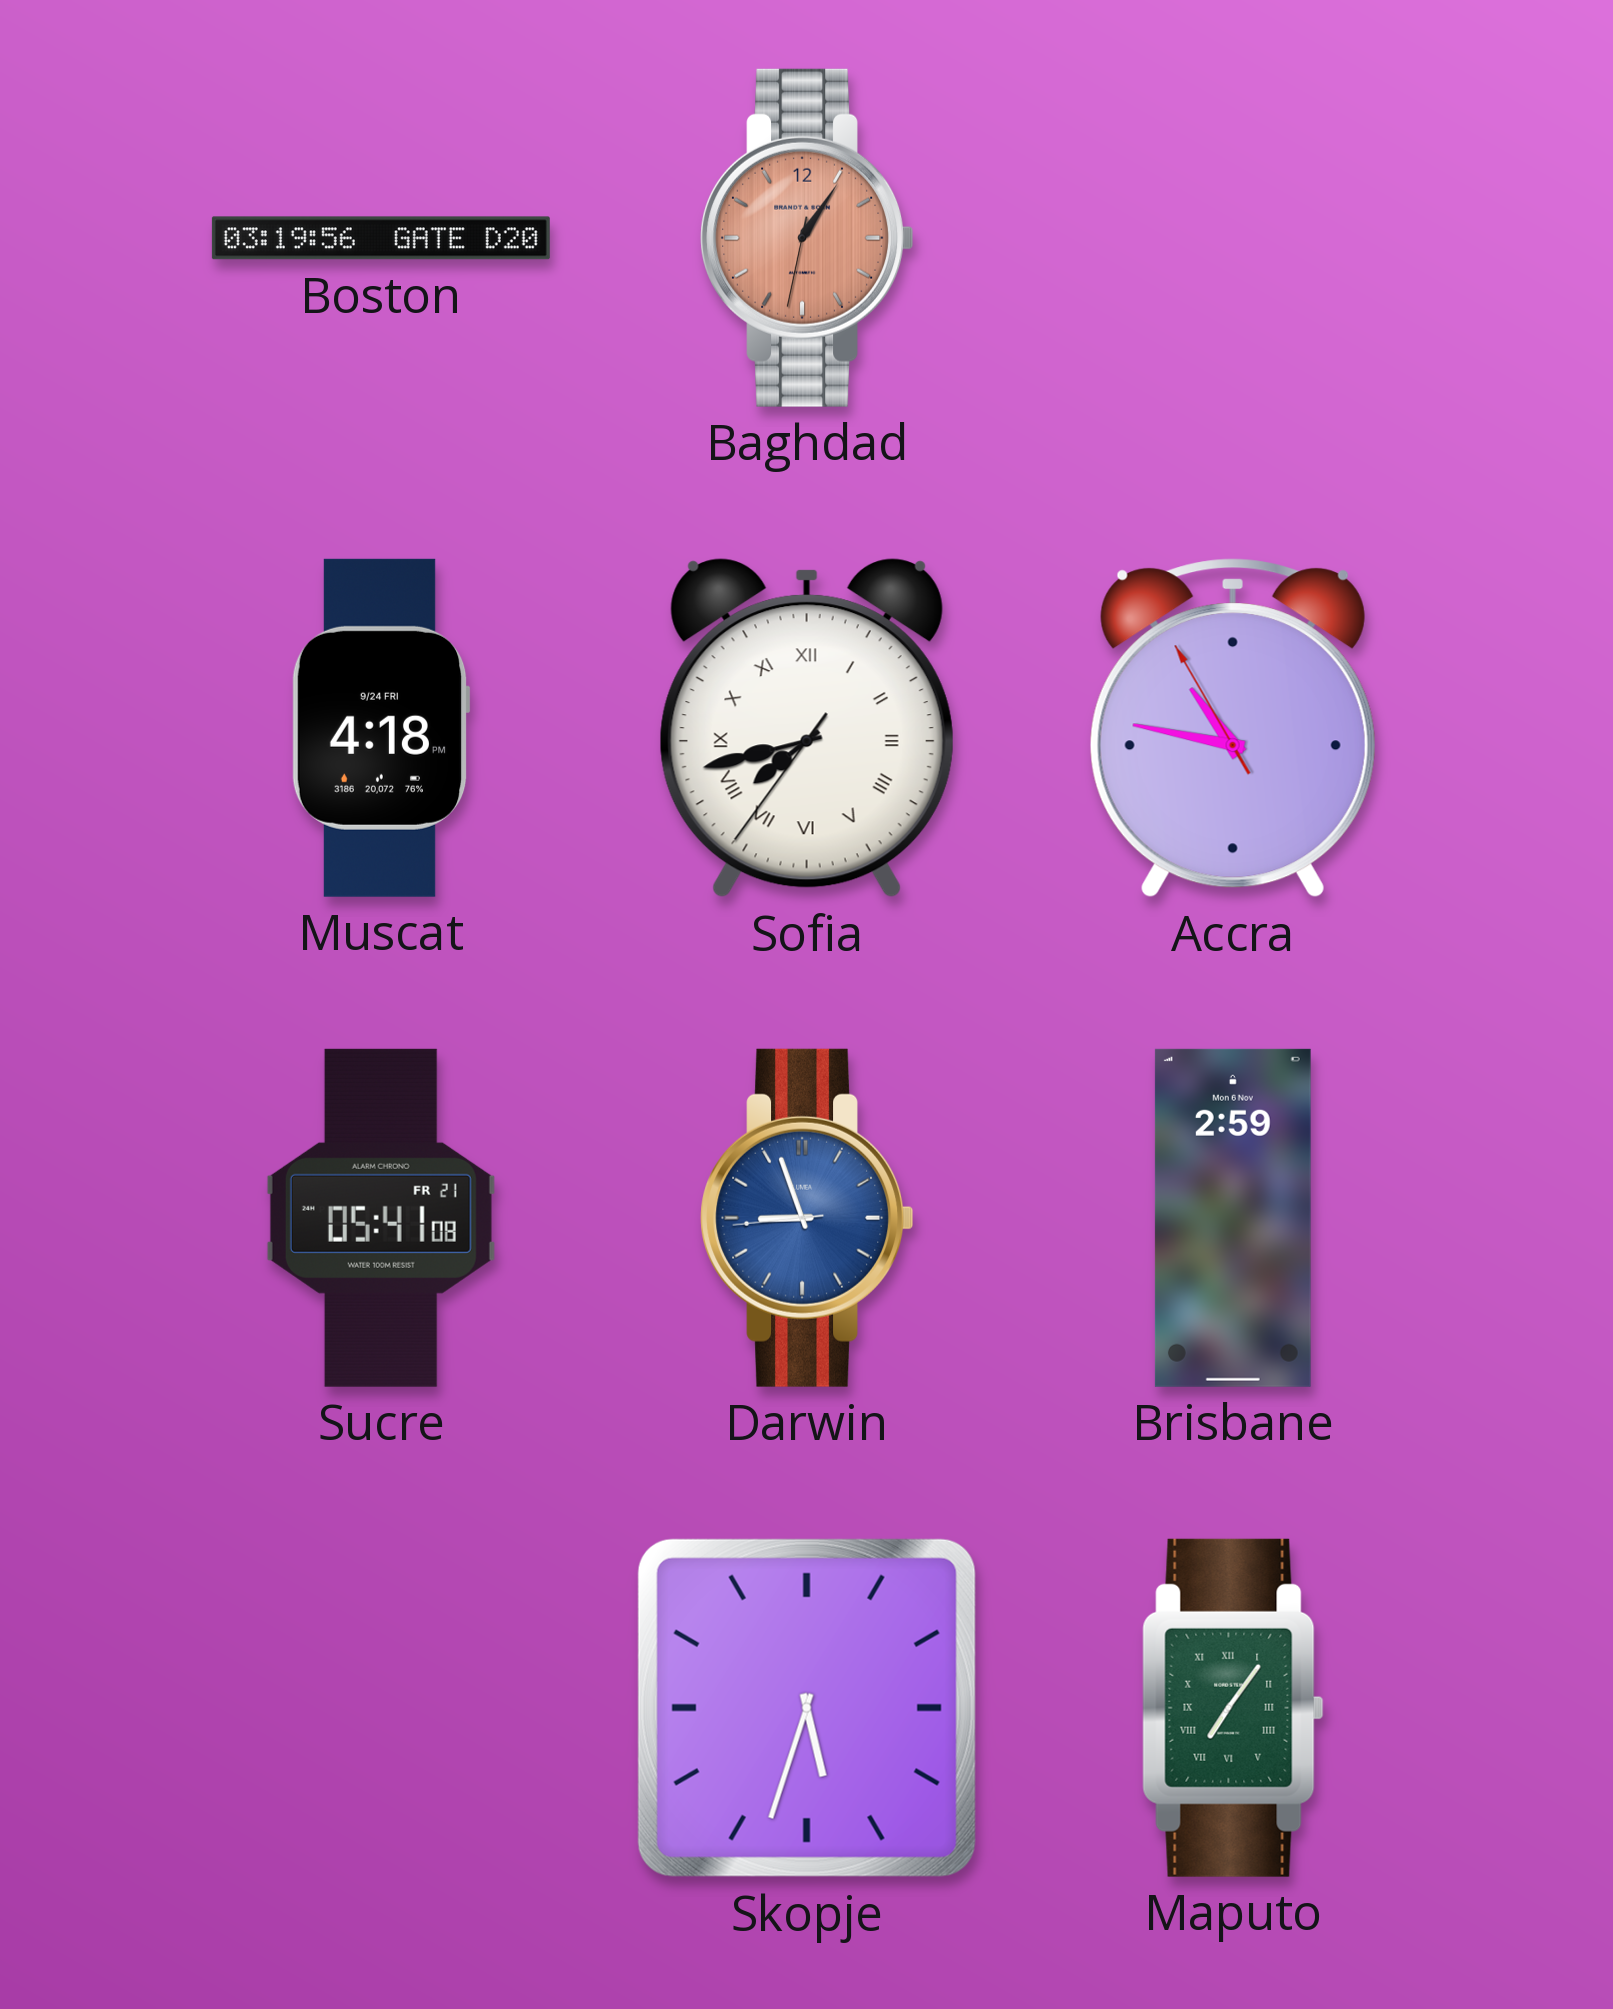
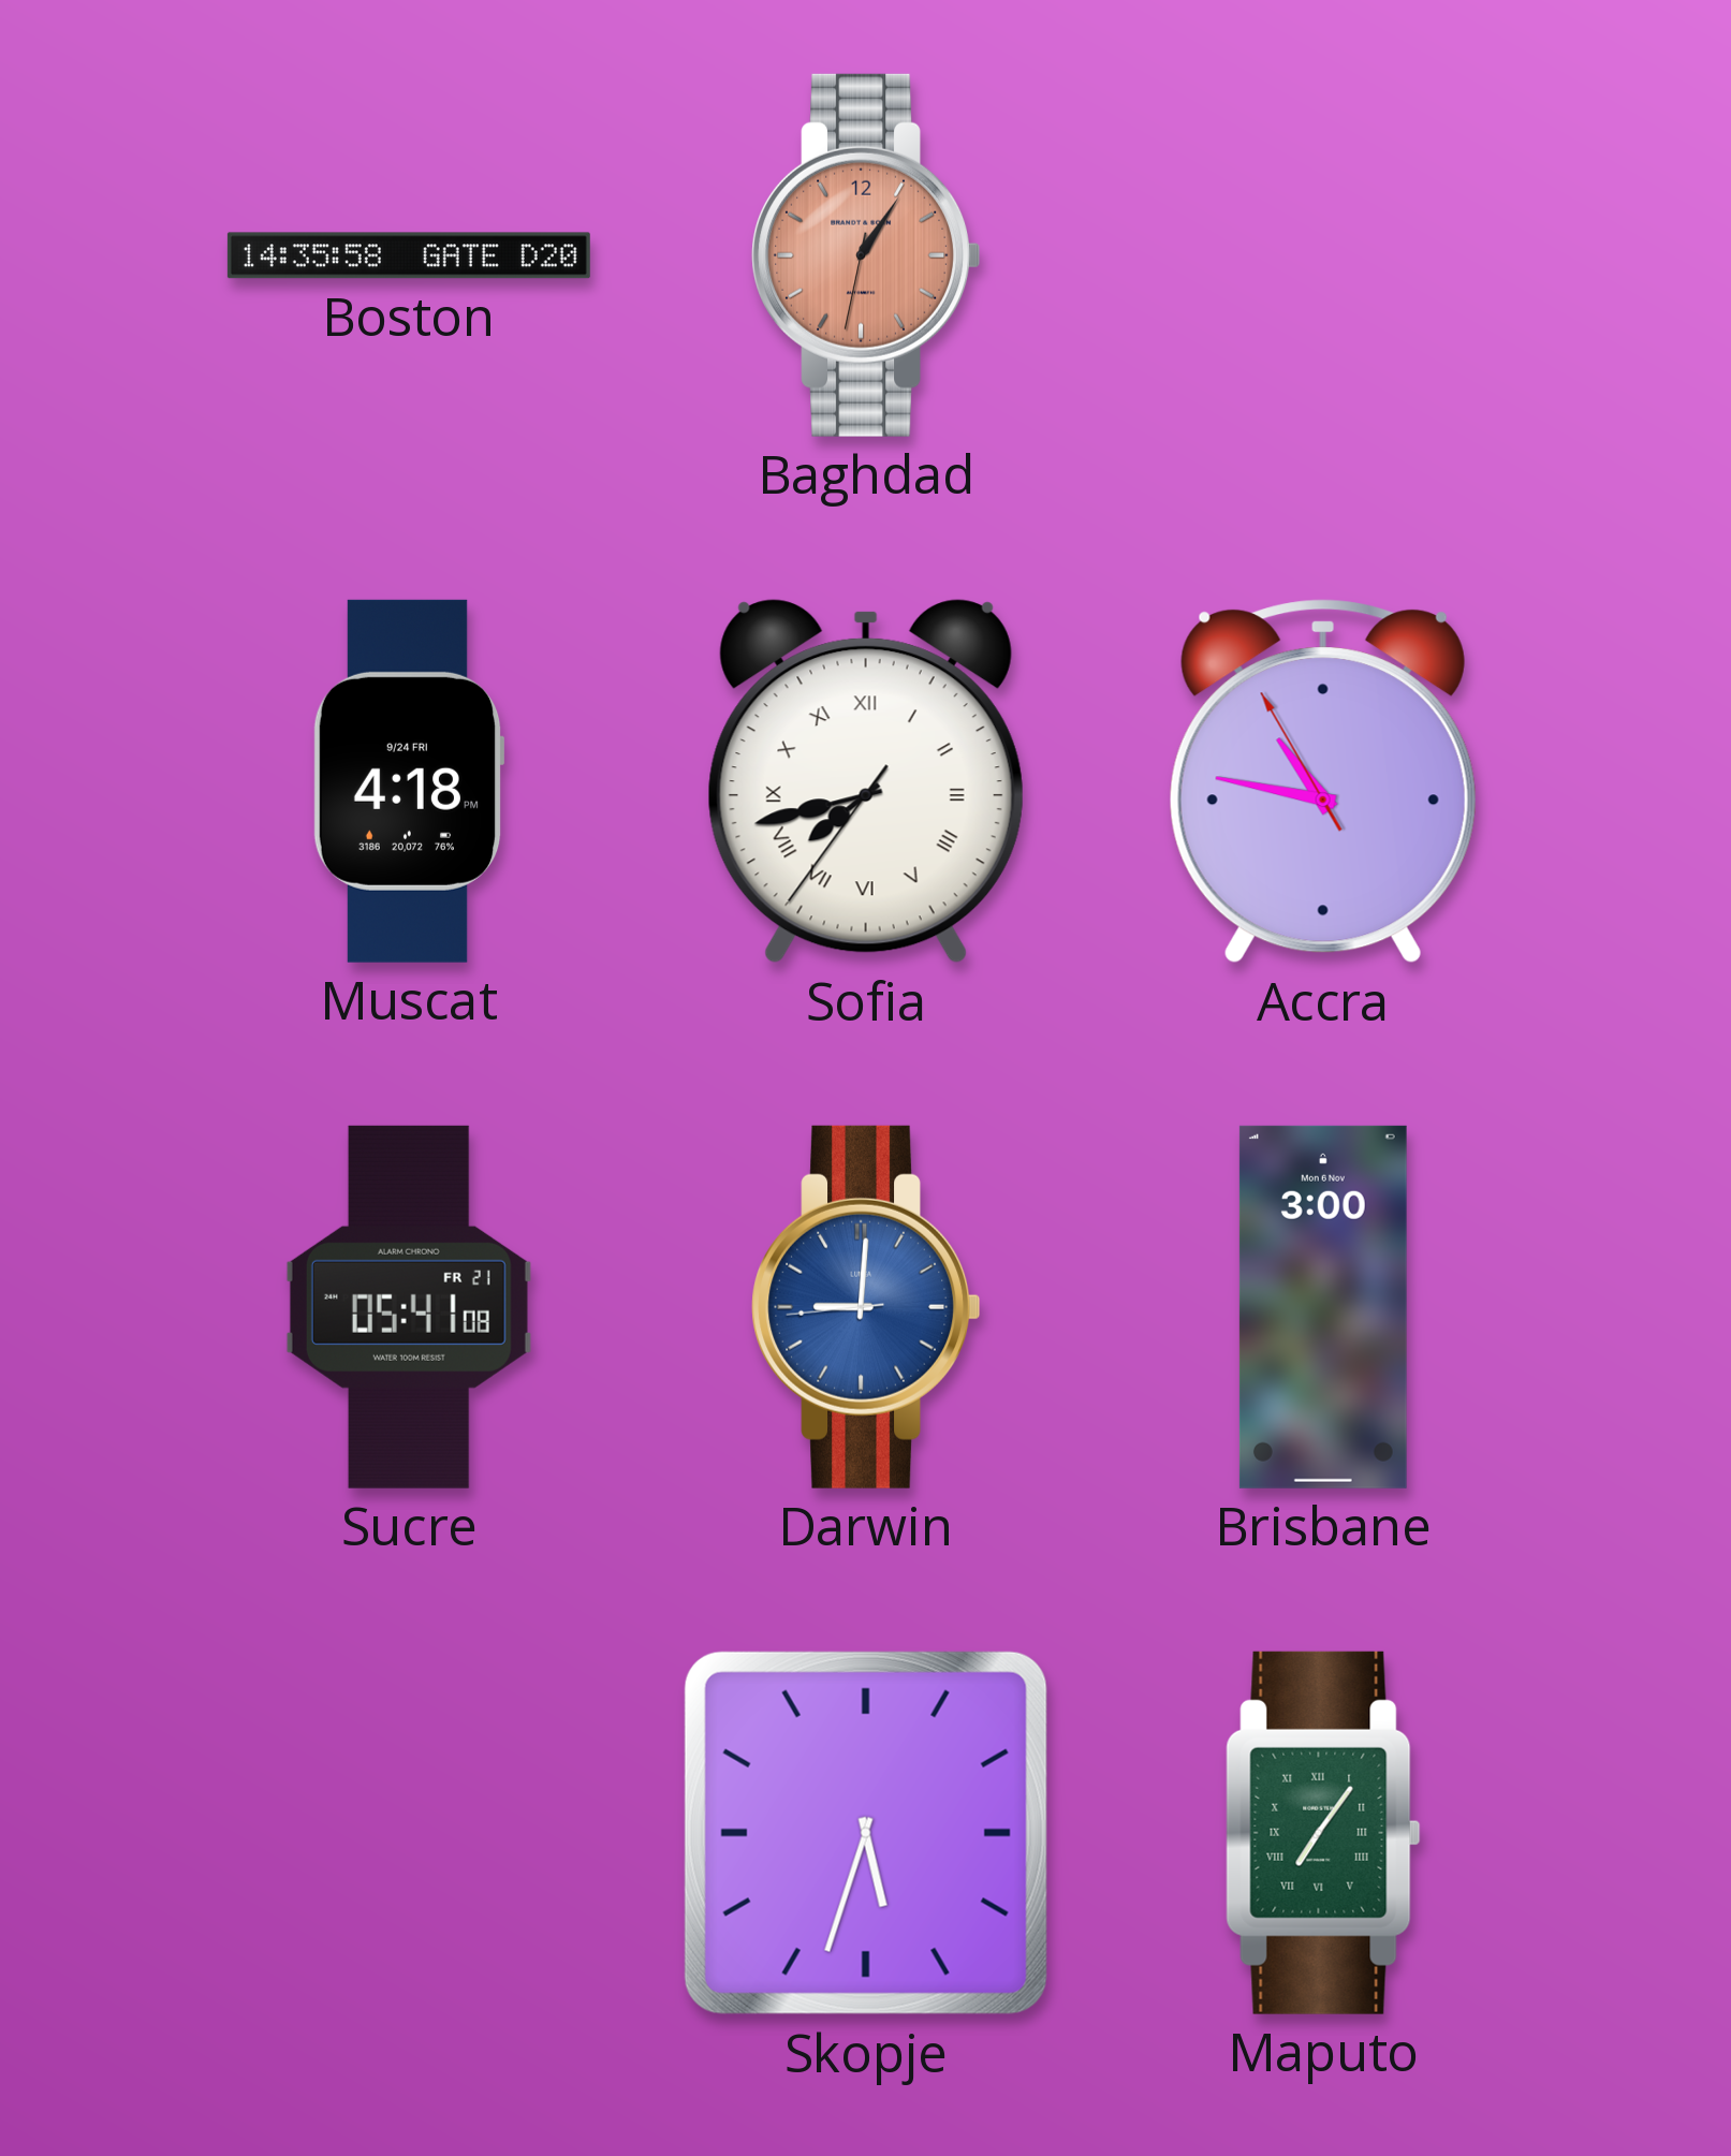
Boston: 03:19 -> 14:35
Darwin: 8:56 -> 9:00
Brisbane: 2:59 -> 3:00
